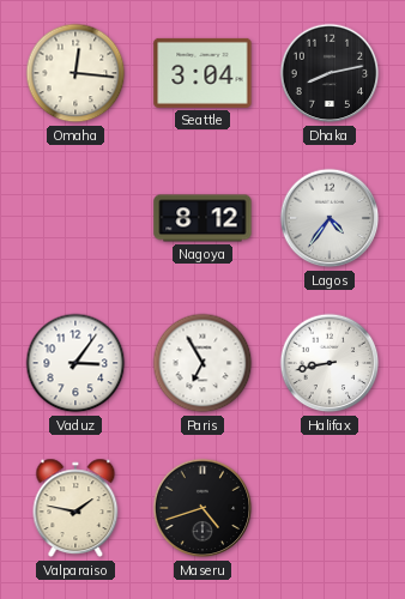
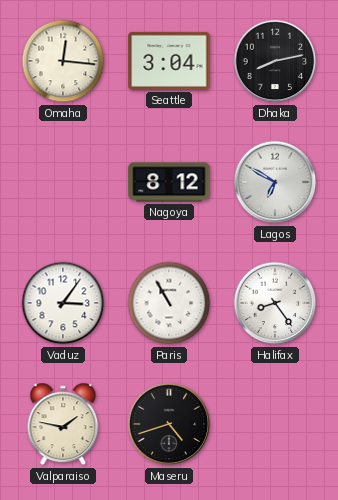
Lagos: 4:36 -> 6:50
Paris: 6:55 -> 10:55
Halifax: 8:43 -> 8:24
